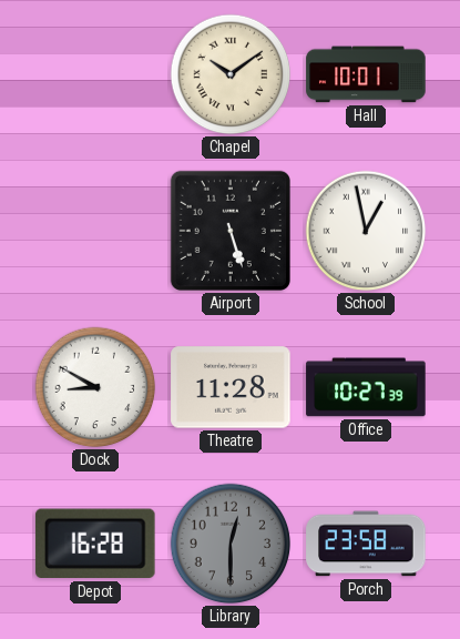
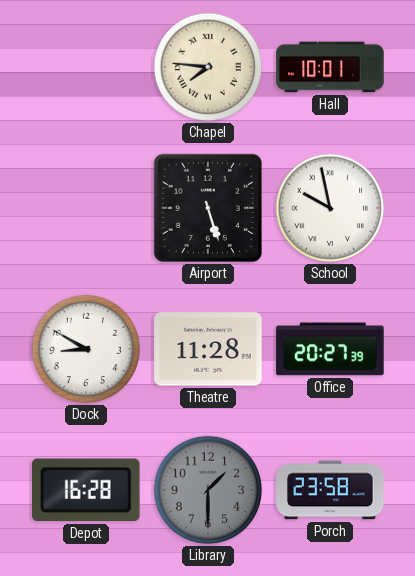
Chapel: 10:09 -> 7:46
School: 12:58 -> 9:58
Office: 10:27 -> 20:27
Library: 12:30 -> 1:30
